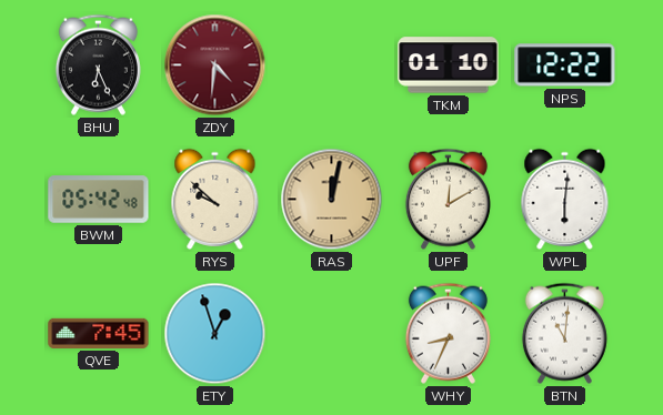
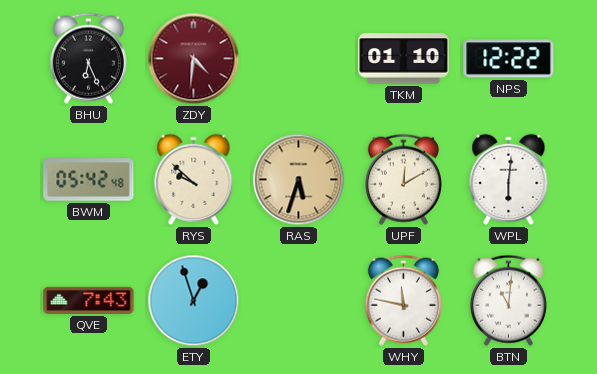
RAS: 12:02 -> 5:33
QVE: 7:45 -> 7:43
WHY: 8:34 -> 11:47
